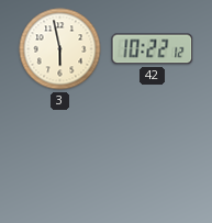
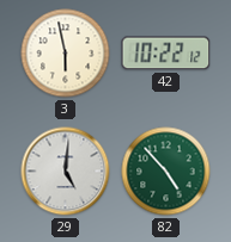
29: none -> 5:01
82: none -> 4:53
